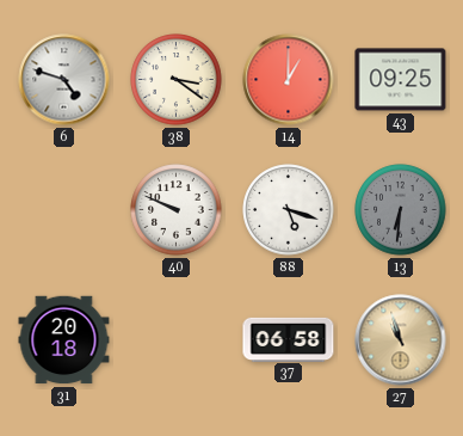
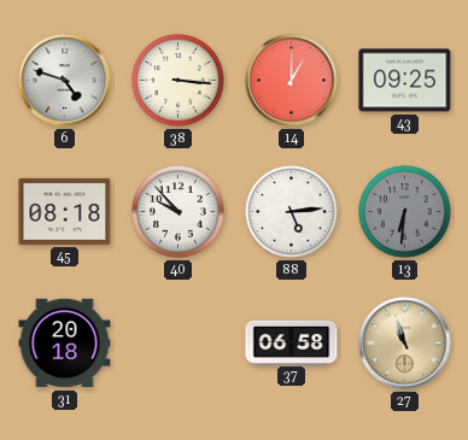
38: 3:21 -> 3:16
45: none -> 08:18
40: 9:49 -> 9:53
88: 5:18 -> 5:14
